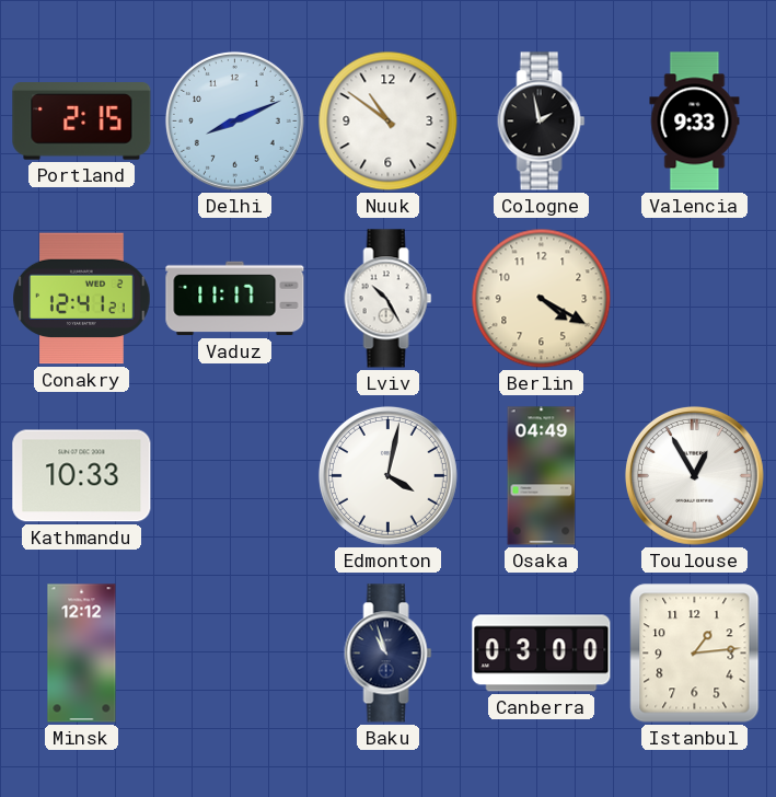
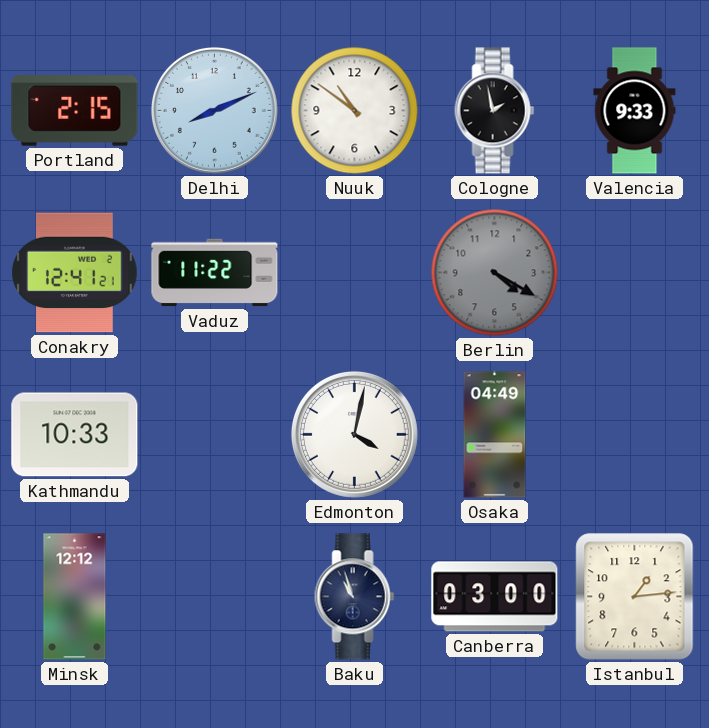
Vaduz: 11:17 -> 11:22
Lviv: 10:25 -> none
Berlin dial: cream -> grey
Toulouse: 12:55 -> none
